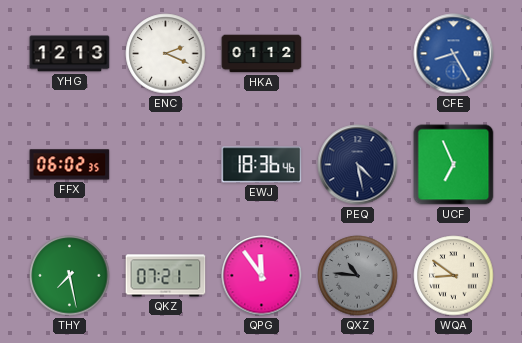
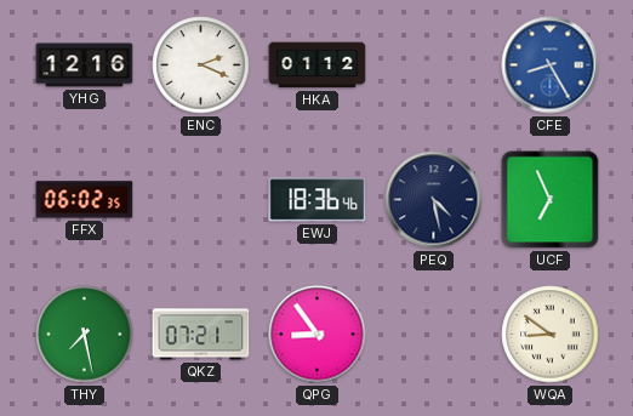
YHG: 12:13 -> 12:16
QPG: 11:54 -> 8:54
QXZ: 10:46 -> none
